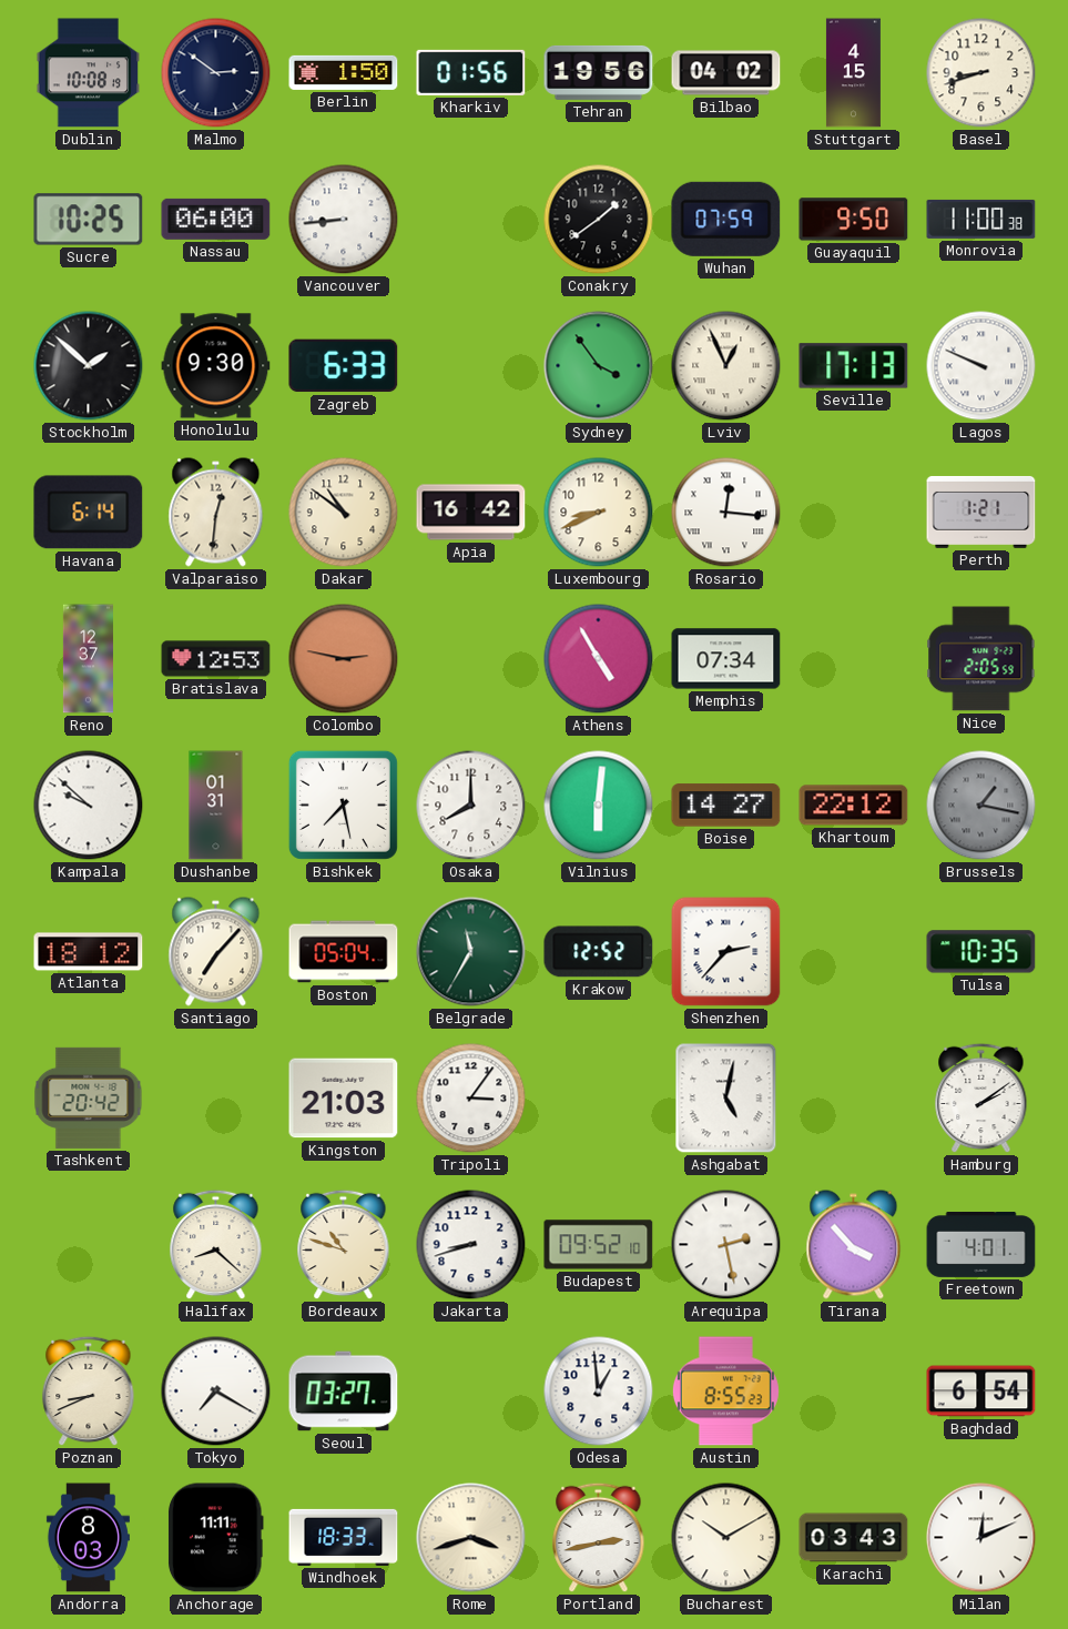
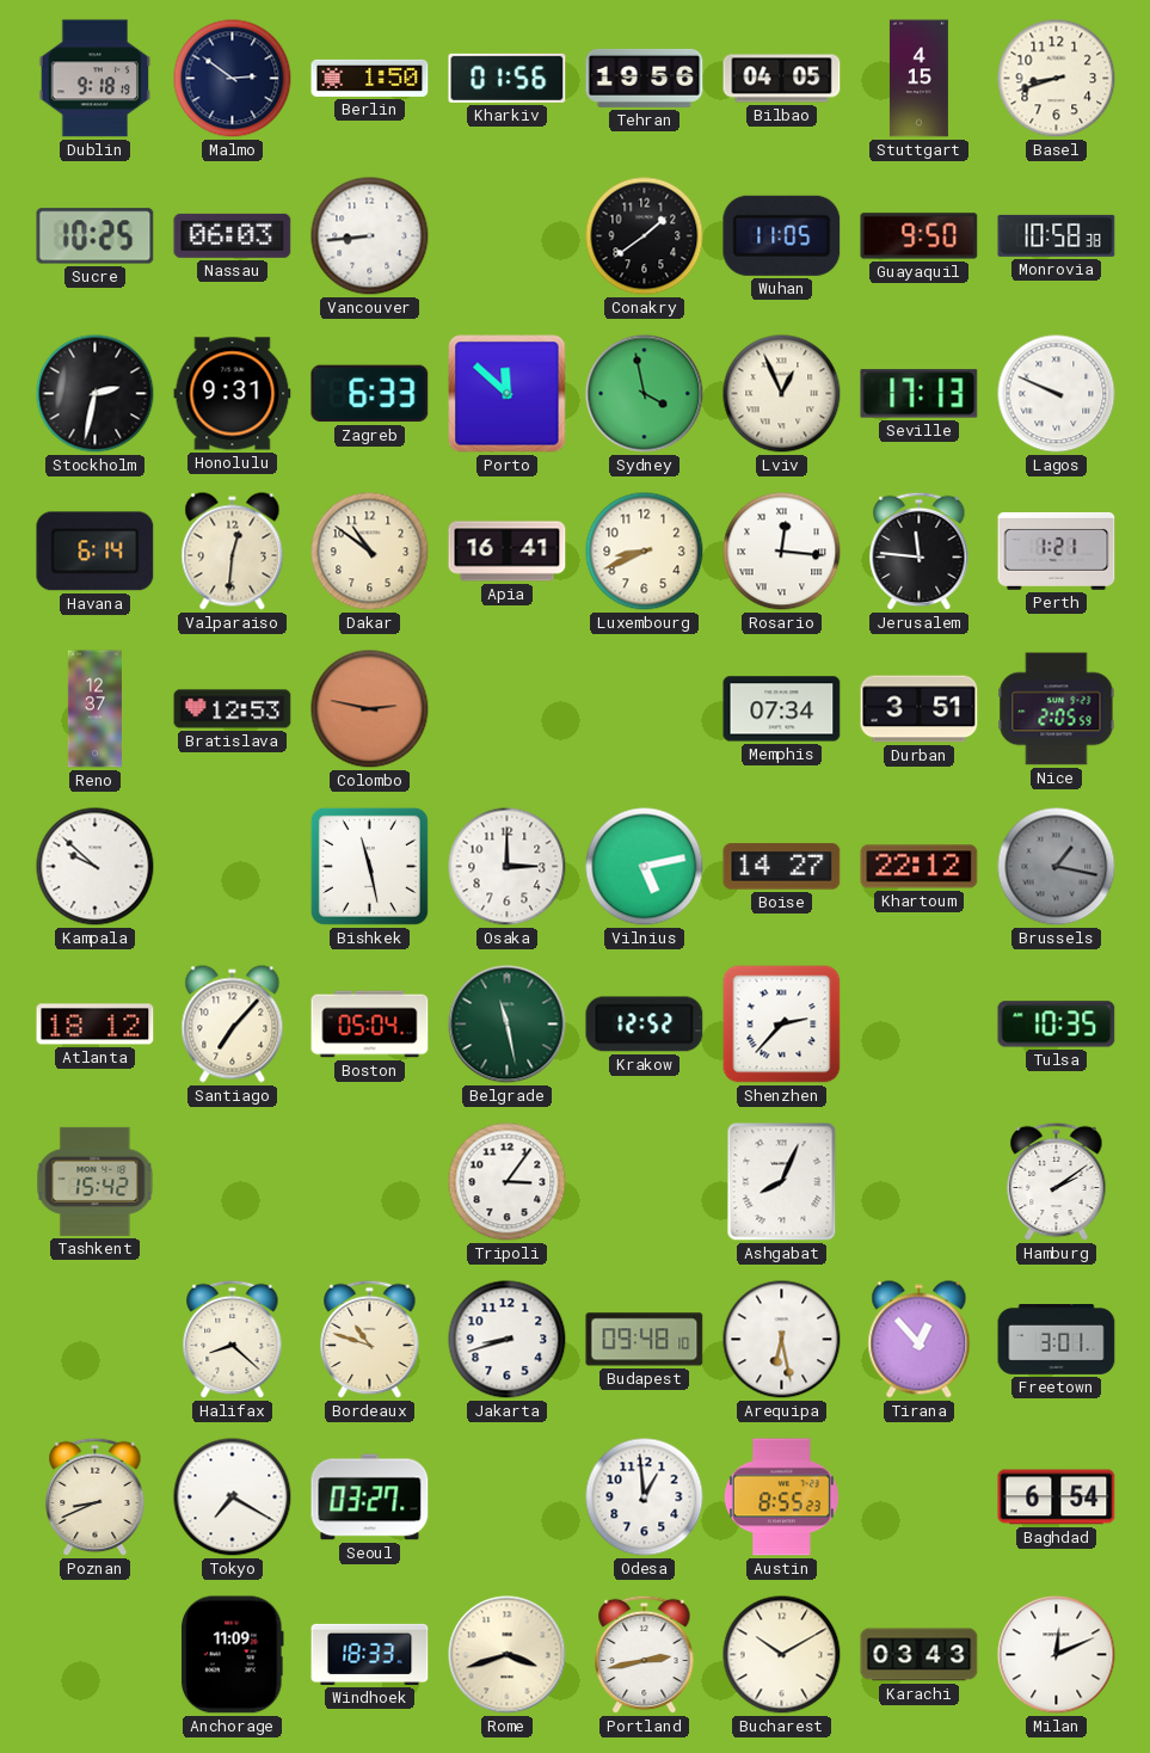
Dublin: 10:08 -> 9:18
Bilbao: 04:02 -> 04:05
Nassau: 06:00 -> 06:03
Wuhan: 07:59 -> 11:05
Monrovia: 11:00 -> 10:58
Stockholm: 1:52 -> 2:32
Honolulu: 9:30 -> 9:31
Porto: none -> 11:52
Sydney: 3:54 -> 3:58
Apia: 16:42 -> 16:41
Jerusalem: none -> 11:46
Athens: 4:55 -> none
Durban: none -> 3:51
Dushanbe: 01:31 -> none
Bishkek: 7:28 -> 11:28
Osaka: 8:00 -> 3:00
Vilnius: 6:01 -> 5:13
Belgrade: 11:35 -> 11:28
Tashkent: 20:42 -> 15:42
Kingston: 21:03 -> none
Ashgabat: 5:02 -> 8:04
Budapest: 09:52 -> 09:48
Arequipa: 2:28 -> 6:28
Tirana: 3:53 -> 12:53
Freetown: 4:01 -> 3:01
Andorra: 8:03 -> none
Anchorage: 11:11 -> 11:09
